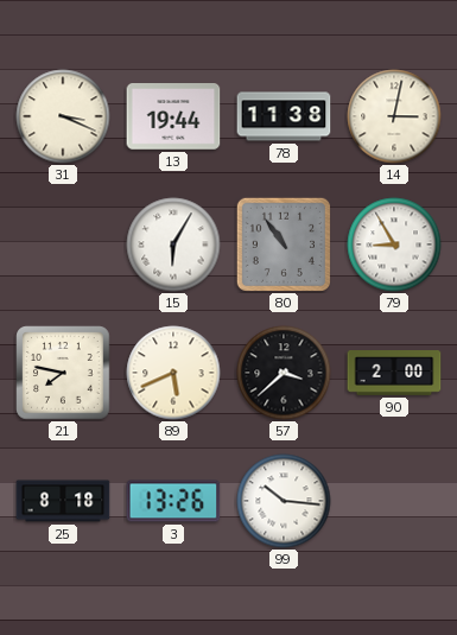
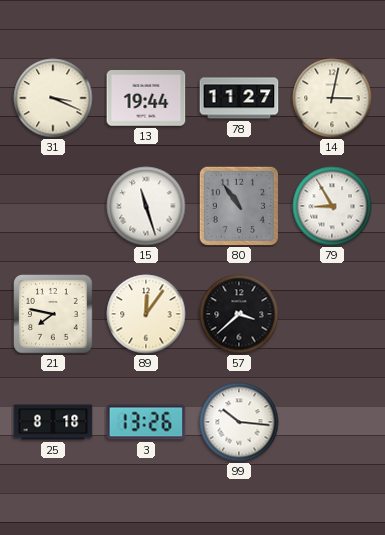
78: 11:38 -> 11:27
15: 6:05 -> 11:27
89: 5:41 -> 12:06
90: 2:00 -> none
